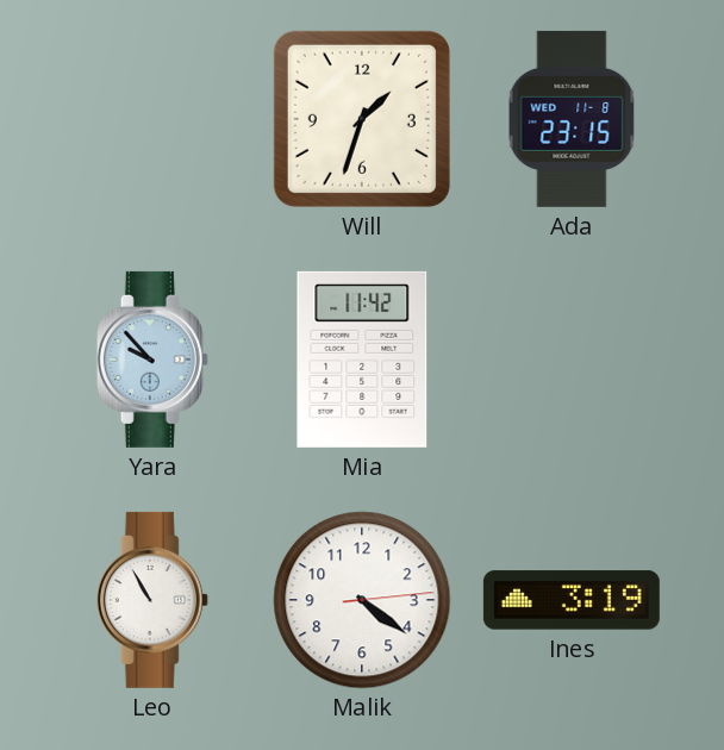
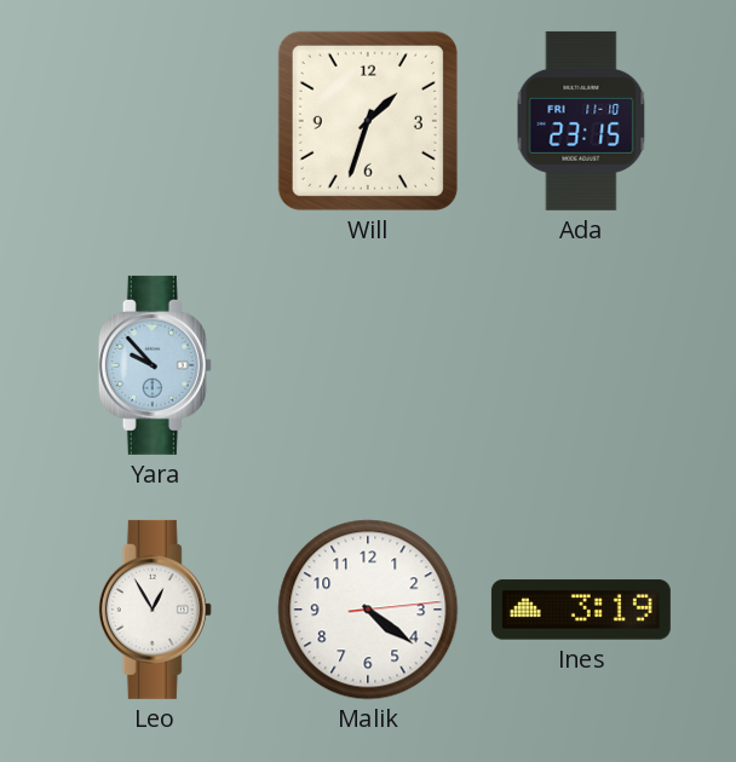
Ada date: WED 11-8 -> FRI 11-10
Mia: 11:42 -> none
Leo: 10:55 -> 12:55
